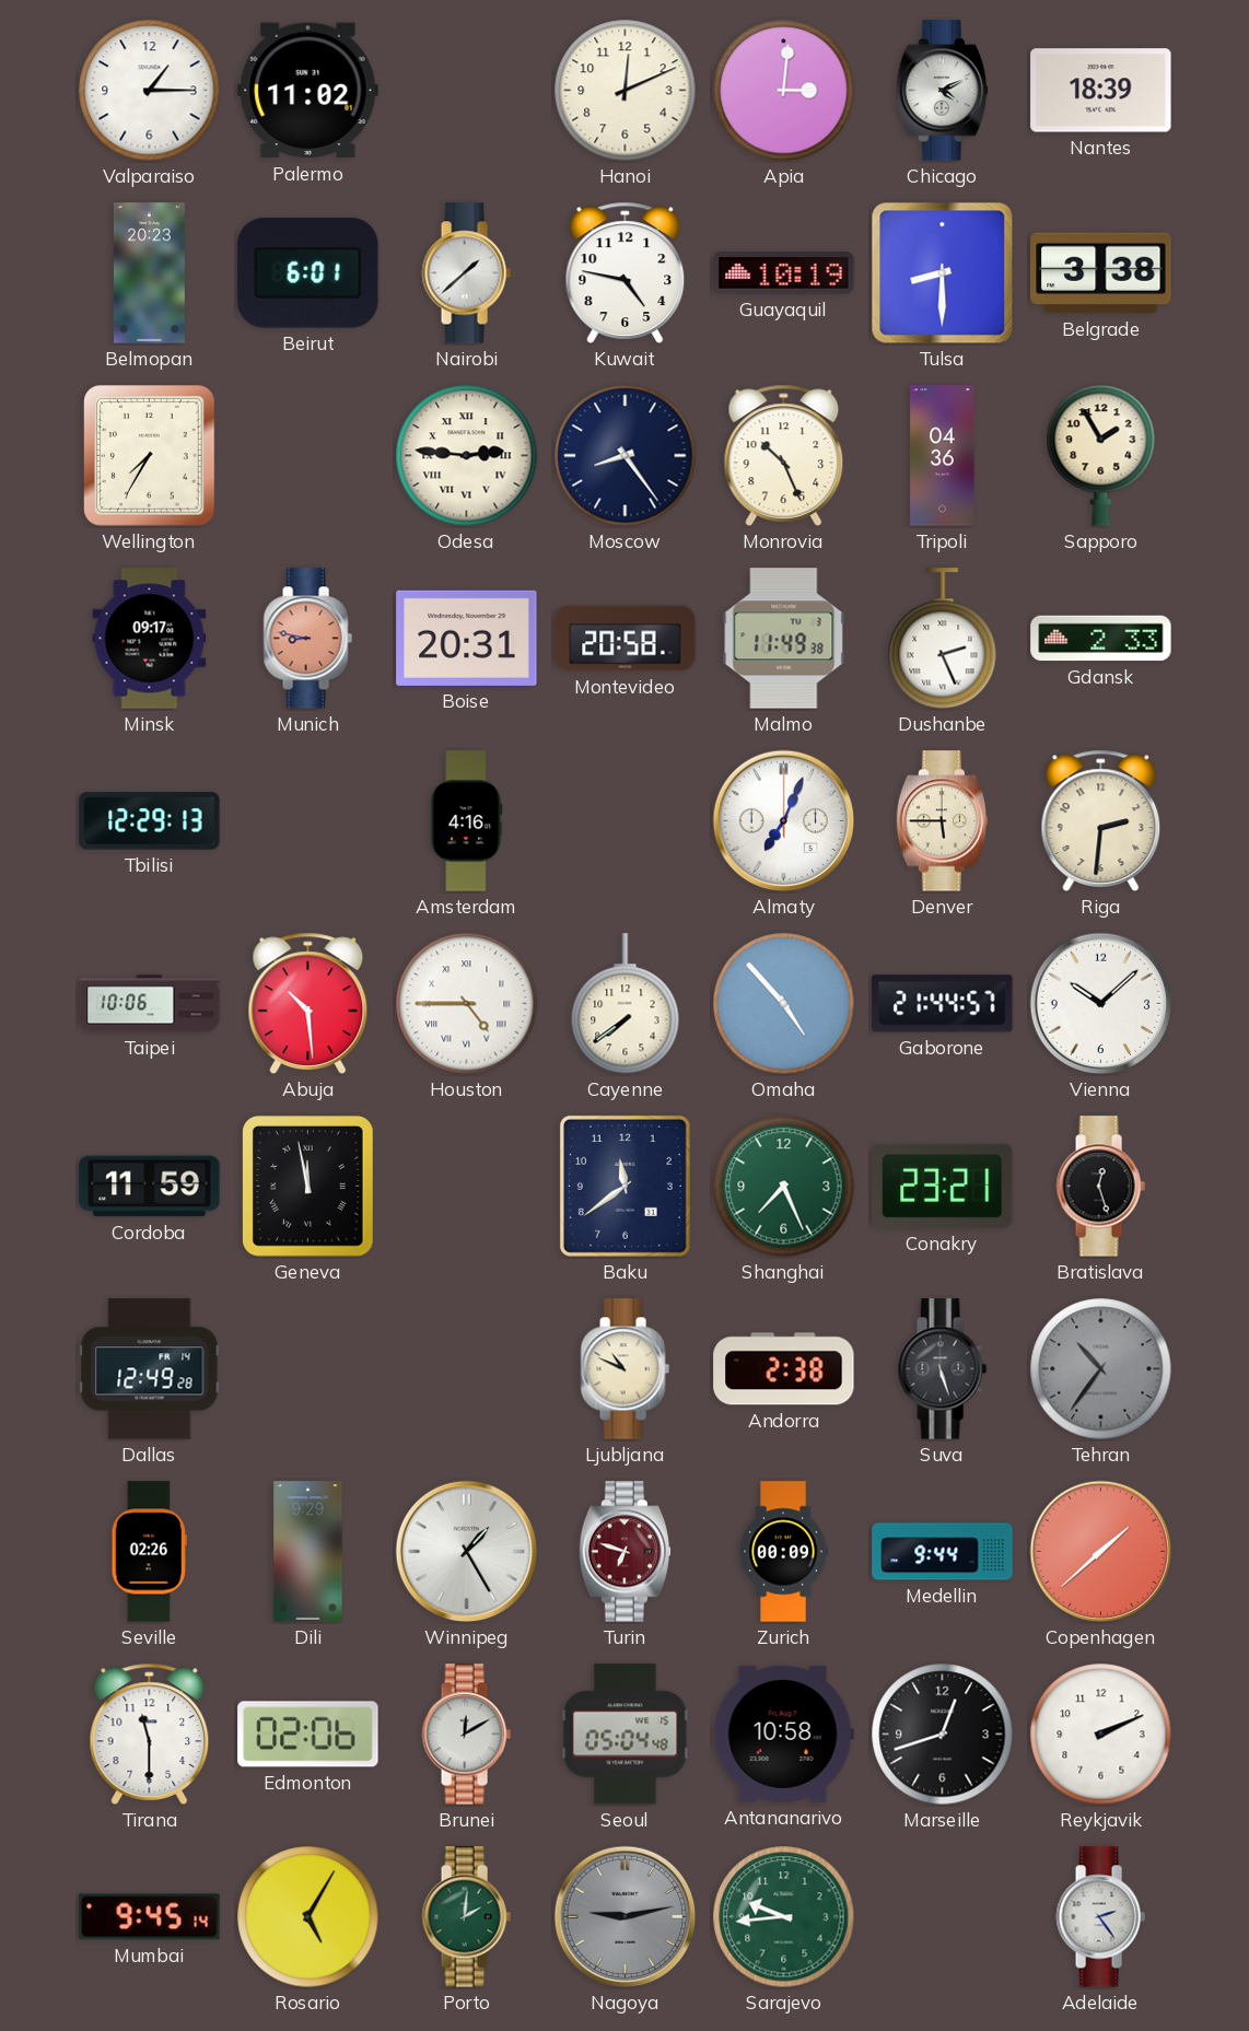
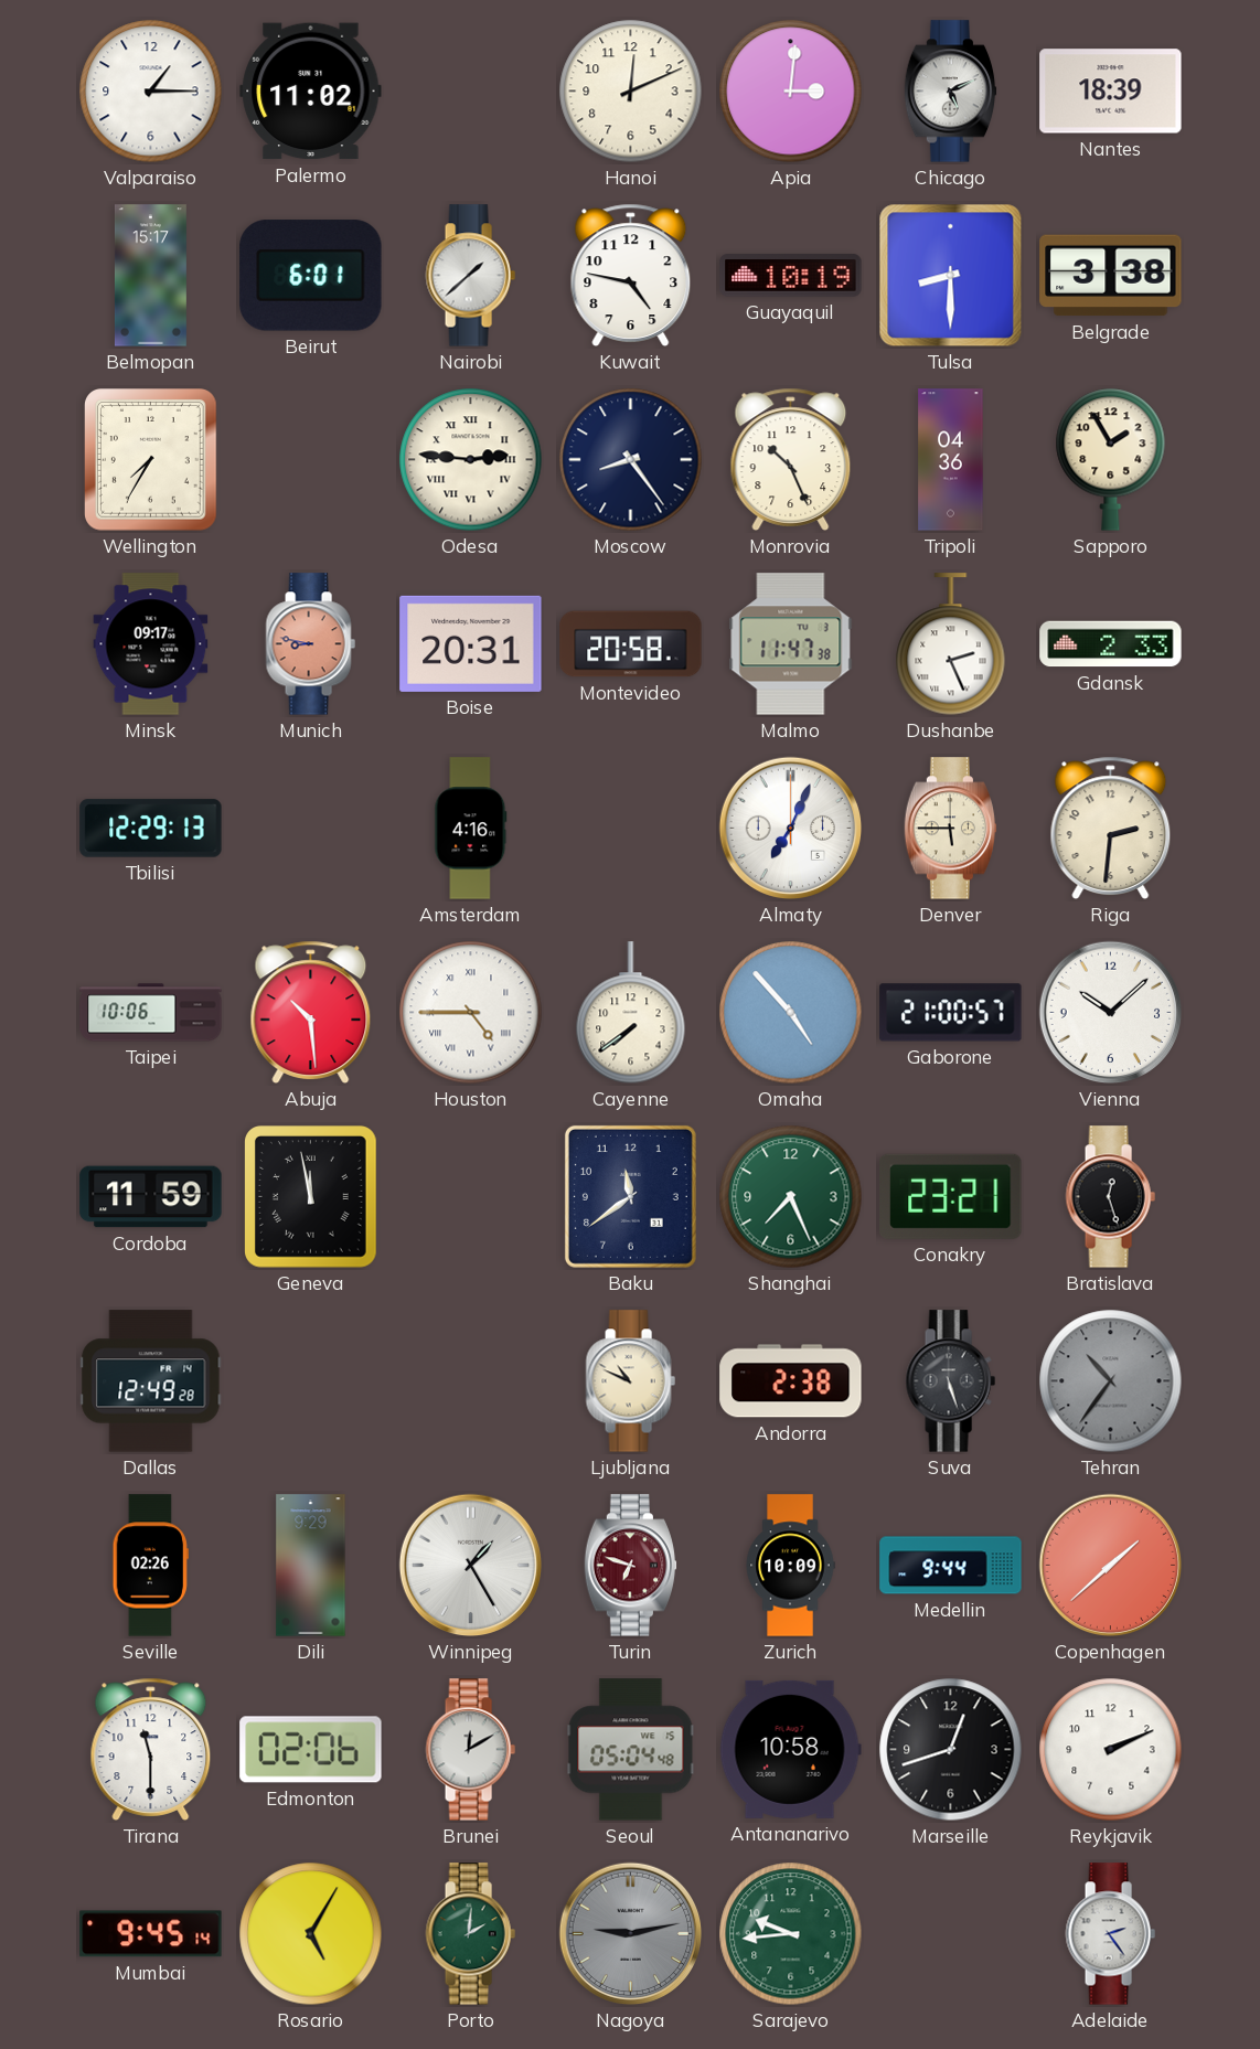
Chicago: 4:11 -> 5:11
Belmopan: 20:23 -> 15:17
Malmo: 11:49 -> 11:47
Gaborone: 21:44 -> 21:00
Zurich: 00:09 -> 10:09
